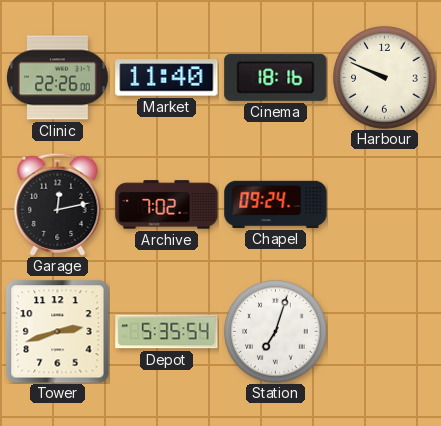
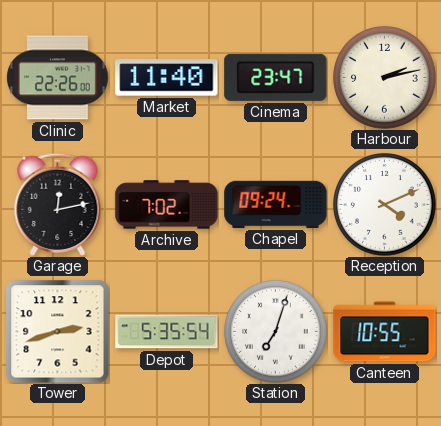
Cinema: 18:16 -> 23:47
Harbour: 9:49 -> 2:13
Reception: none -> 4:11
Canteen: none -> 10:55
